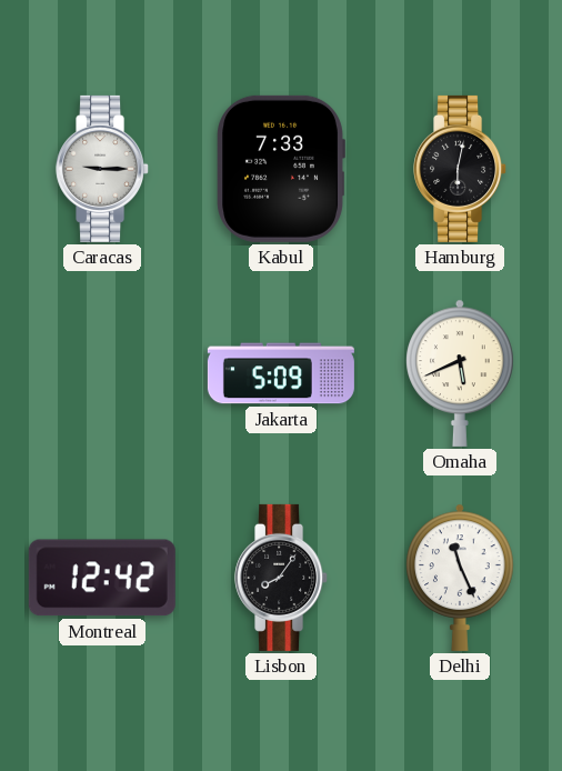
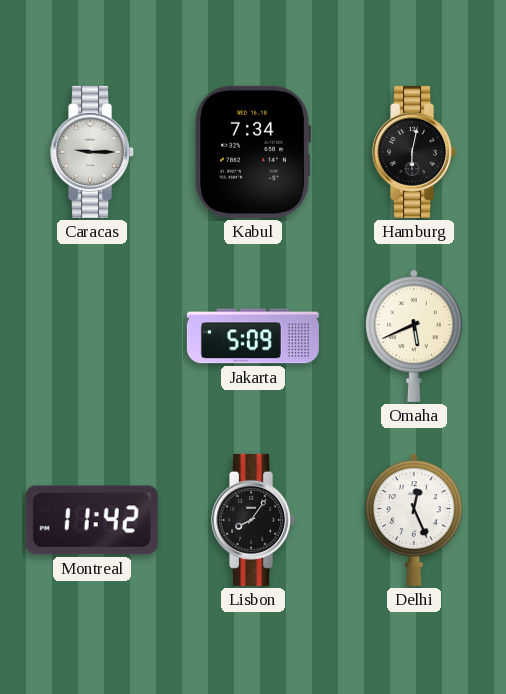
Kabul: 7:33 -> 7:34
Montreal: 12:42 -> 11:42
Delhi: 11:26 -> 12:26
